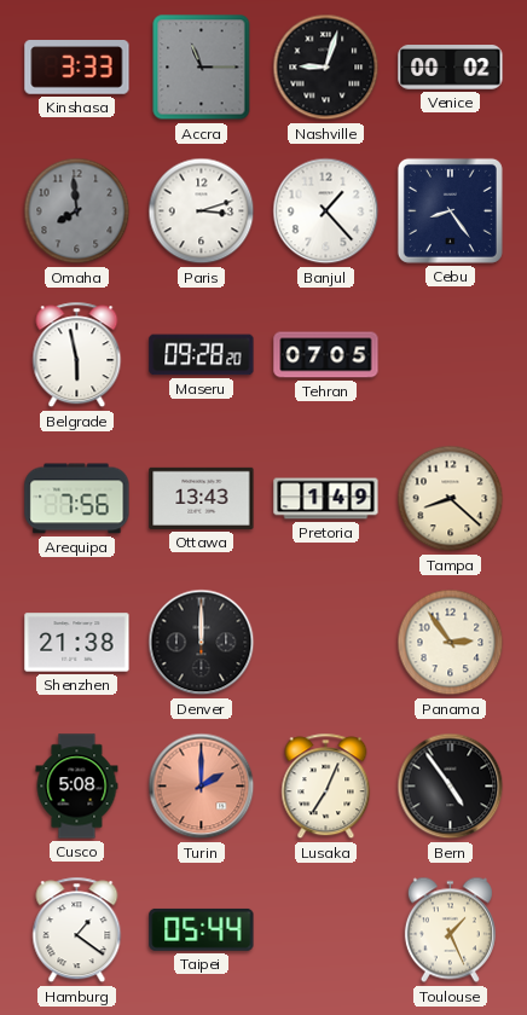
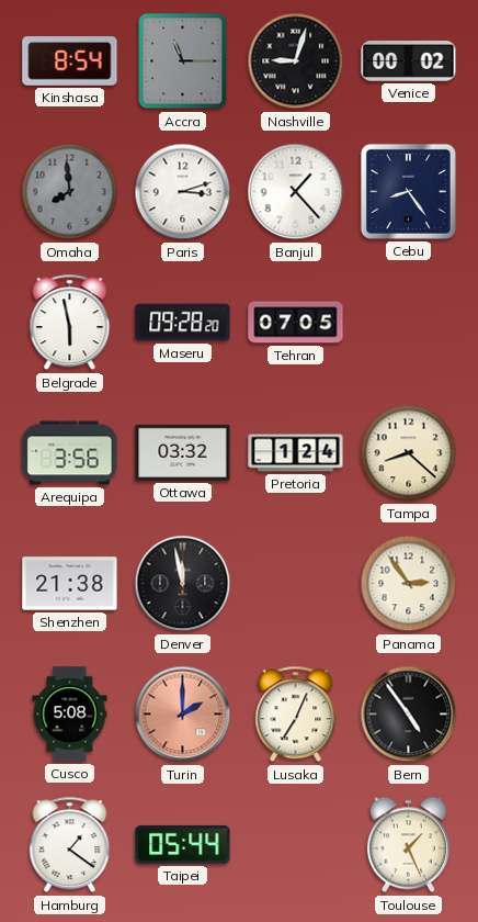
Kinshasa: 3:33 -> 8:54
Arequipa: 7:56 -> 3:56
Ottawa: 13:43 -> 03:32
Pretoria: 1:49 -> 1:24
Denver: 12:00 -> 11:58
